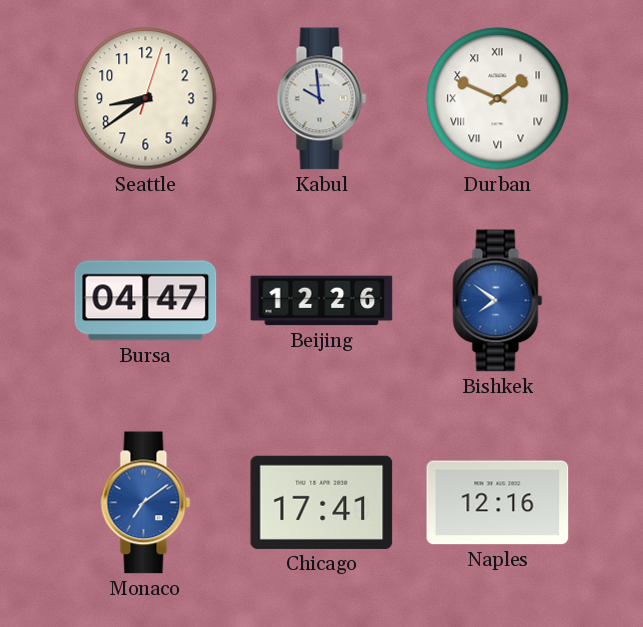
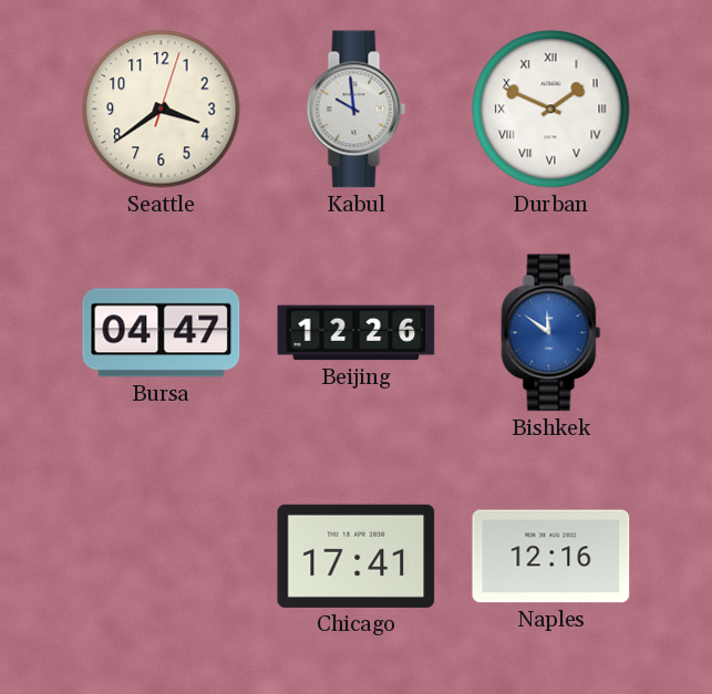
Seattle: 8:39 -> 3:39
Bishkek: 7:51 -> 11:51
Monaco: 7:09 -> none
